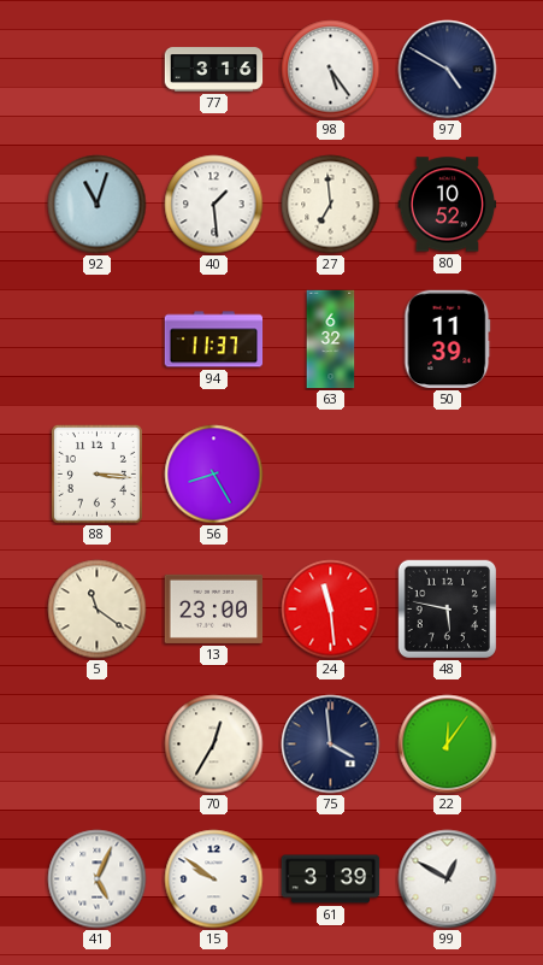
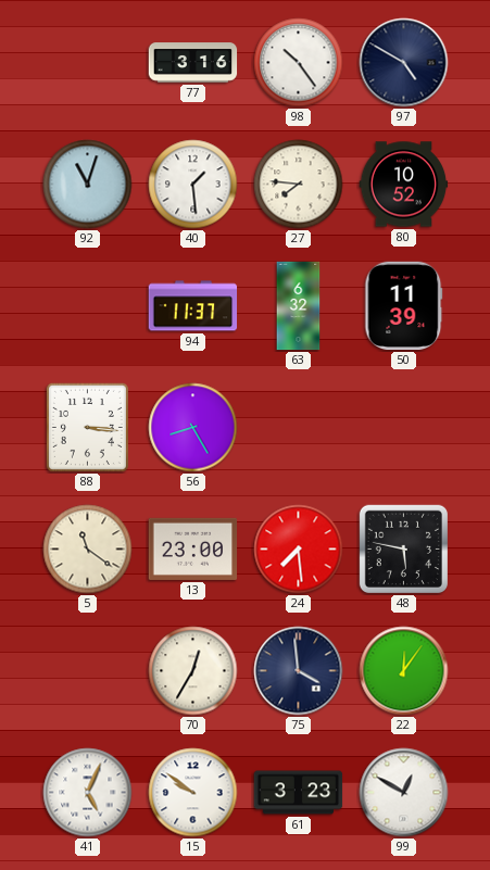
98: 5:24 -> 10:24
27: 6:59 -> 7:46
24: 11:29 -> 7:29
61: 3:39 -> 3:23
